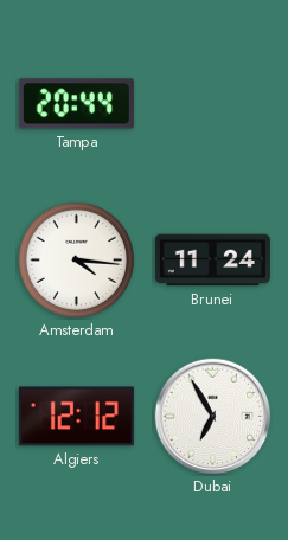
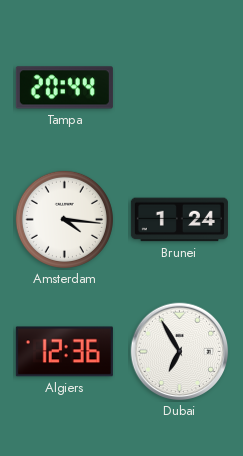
Brunei: 11:24 -> 1:24
Algiers: 12:12 -> 12:36
